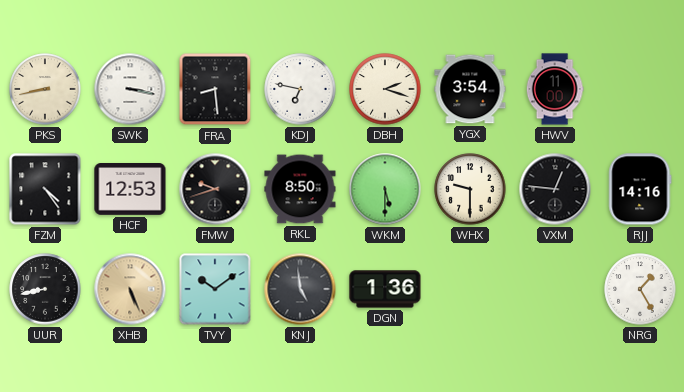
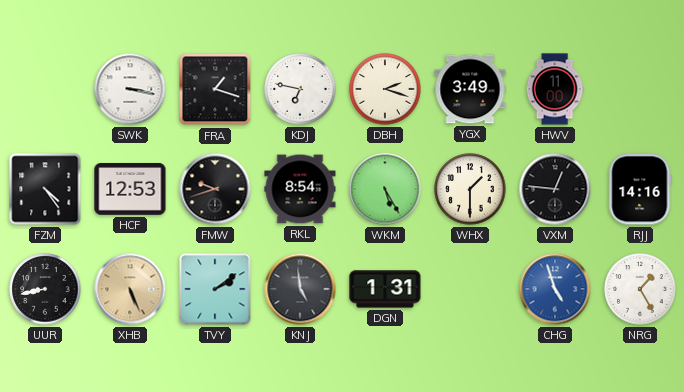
PKS: 8:43 -> none
FRA: 8:29 -> 1:18
YGX: 3:54 -> 3:49
RKL: 8:50 -> 8:54
WKM: 5:30 -> 5:25
WHX: 9:30 -> 1:30
TVY: 10:09 -> 2:09
DGN: 1:36 -> 1:31
CHG: none -> 4:57
